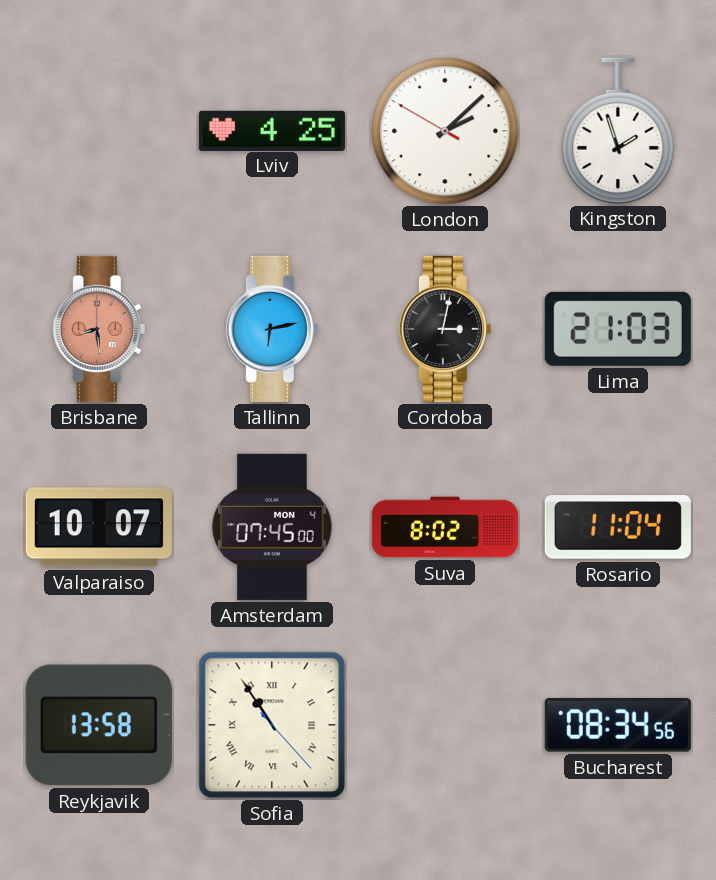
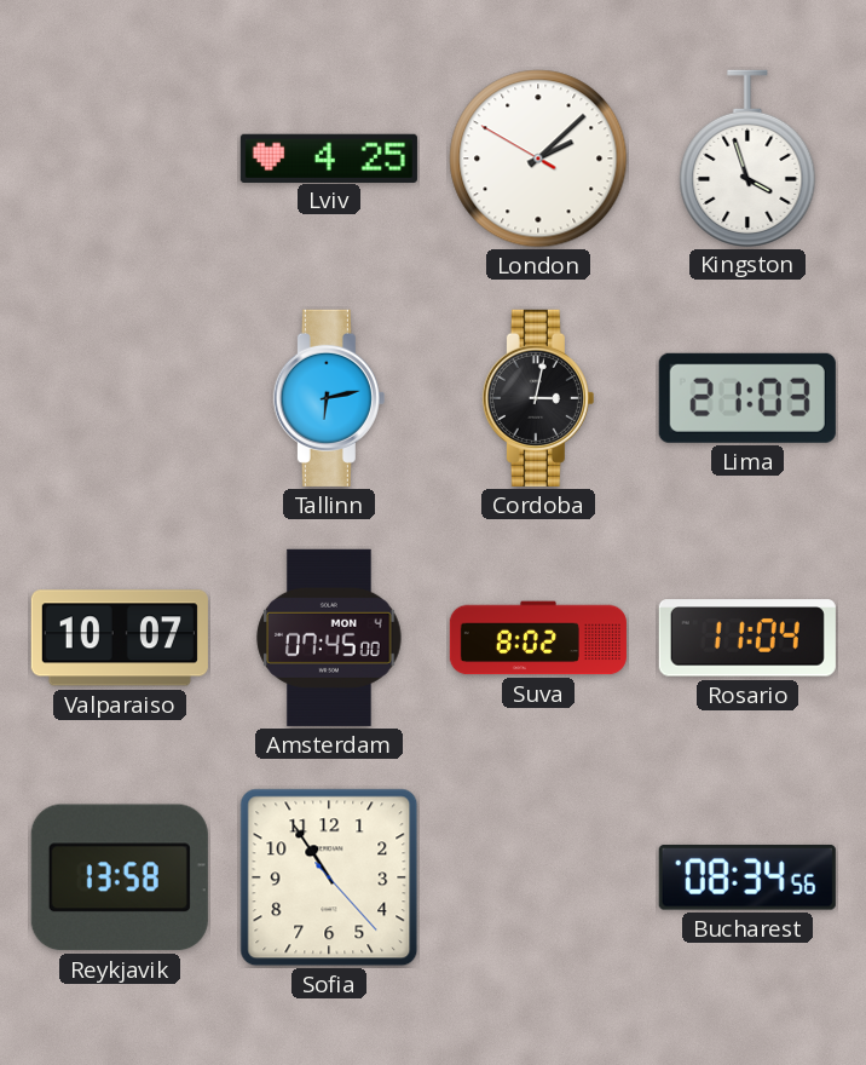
Kingston: 1:57 -> 3:57
Brisbane: 8:29 -> none
Sofia numerals: Roman -> Arabic
